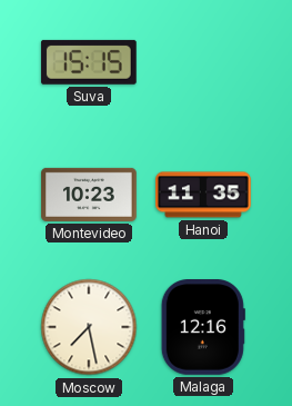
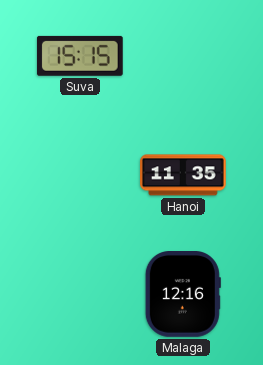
Montevideo: 10:23 -> none
Moscow: 7:28 -> none
